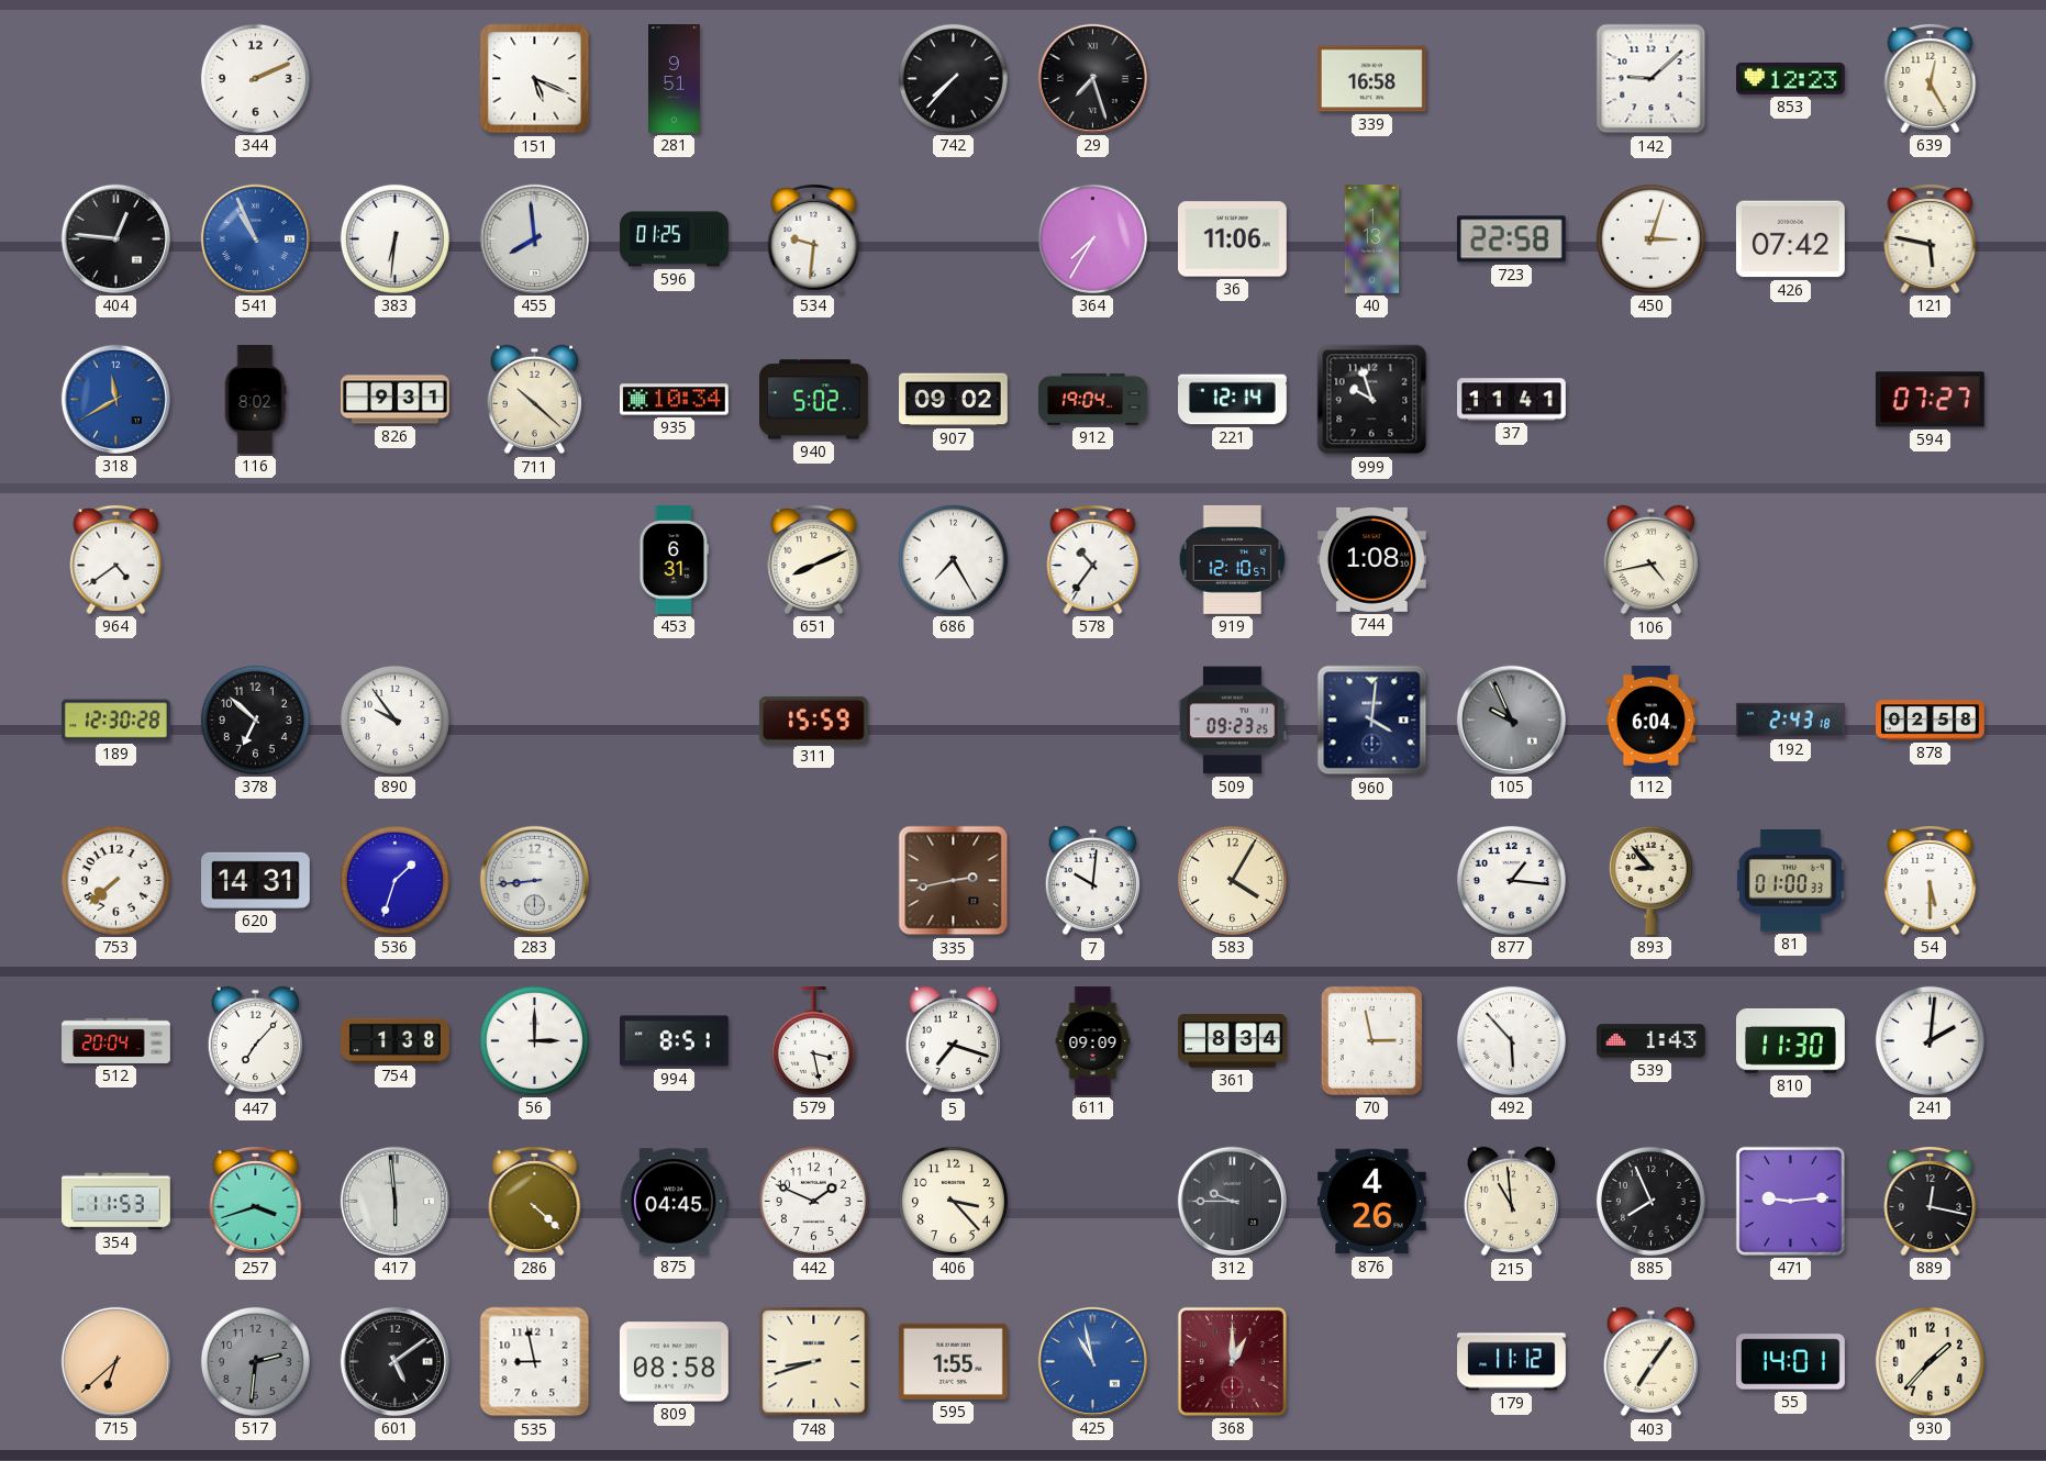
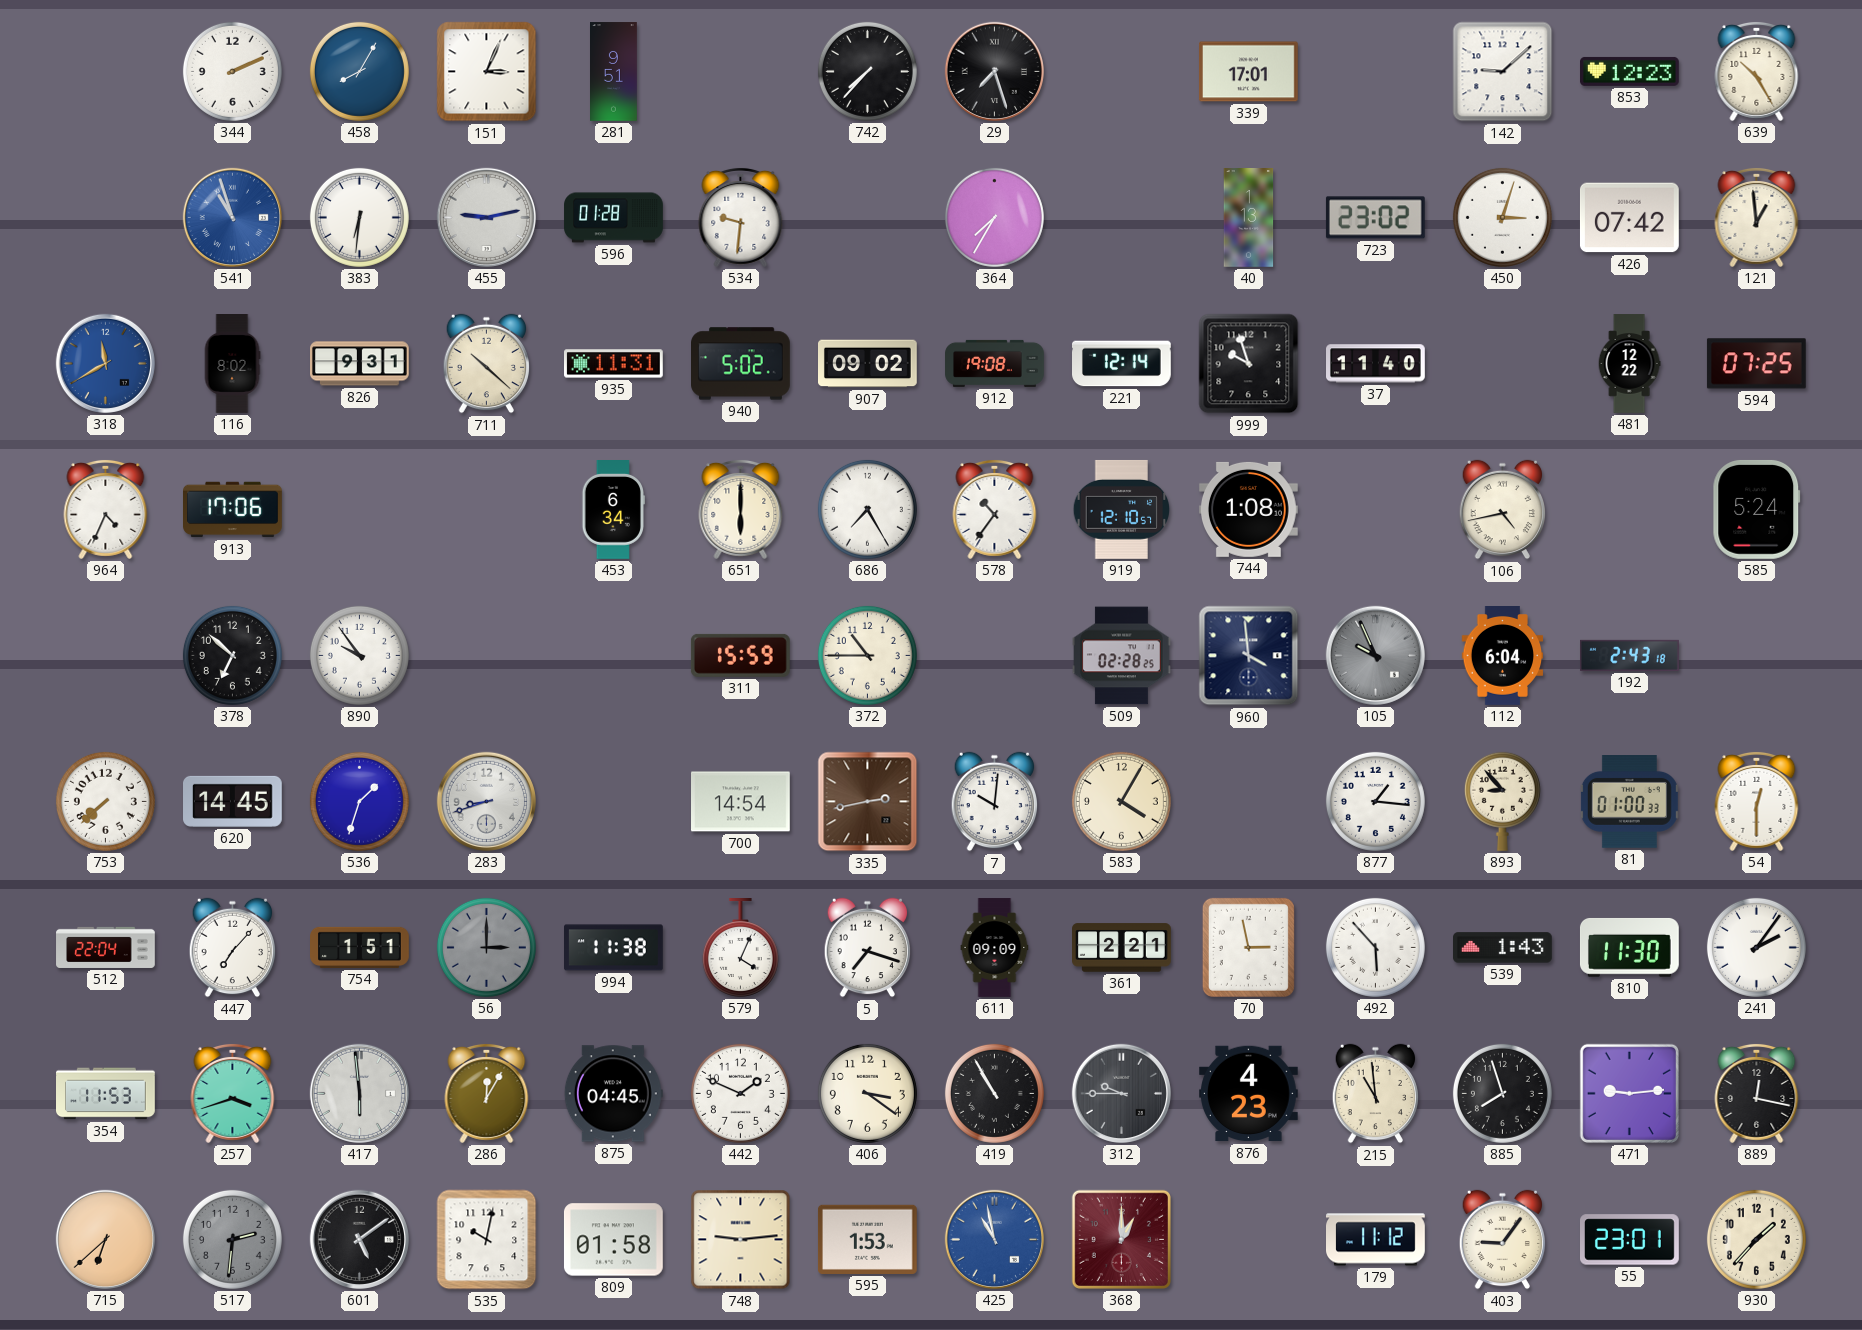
458: none -> 8:05
151: 5:19 -> 3:04
339: 16:58 -> 17:01
639: 12:25 -> 10:25
404: 12:46 -> none
541: 10:56 -> 10:57
455: 7:59 -> 9:13
596: 01:25 -> 01:28
36: 11:06 -> none
723: 22:58 -> 23:02
121: 5:47 -> 12:59
935: 10:34 -> 11:31
912: 19:04 -> 19:08
37: 11:41 -> 11:40
481: none -> 12:22
594: 07:27 -> 07:25
964: 4:39 -> 4:34
913: none -> 17:06
453: 6:31 -> 6:34
651: 8:11 -> 6:00
585: none -> 5:24
189: 12:30 -> none
372: none -> 10:45
509: 09:23 -> 02:28
960: 4:01 -> 3:59
878: 02:58 -> none
620: 14:31 -> 14:45
283: 8:44 -> 8:42
700: none -> 14:54
54: 5:30 -> 12:30
512: 20:04 -> 22:04
754: 1:38 -> 1:51
56 dial: white -> grey
994: 8:51 -> 11:38
579: 3:28 -> 4:04
361: 8:34 -> 2:21
241: 2:01 -> 2:06
286: 4:22 -> 12:05
406: 3:23 -> 3:21
419: none -> 10:55
876: 4:26 -> 4:23
885: 7:56 -> 7:57
535: 8:58 -> 10:02
809: 08:58 -> 01:58
748: 8:42 -> 9:14
595: 1:55 -> 1:53
403: 7:06 -> 9:06
55: 14:01 -> 23:01
